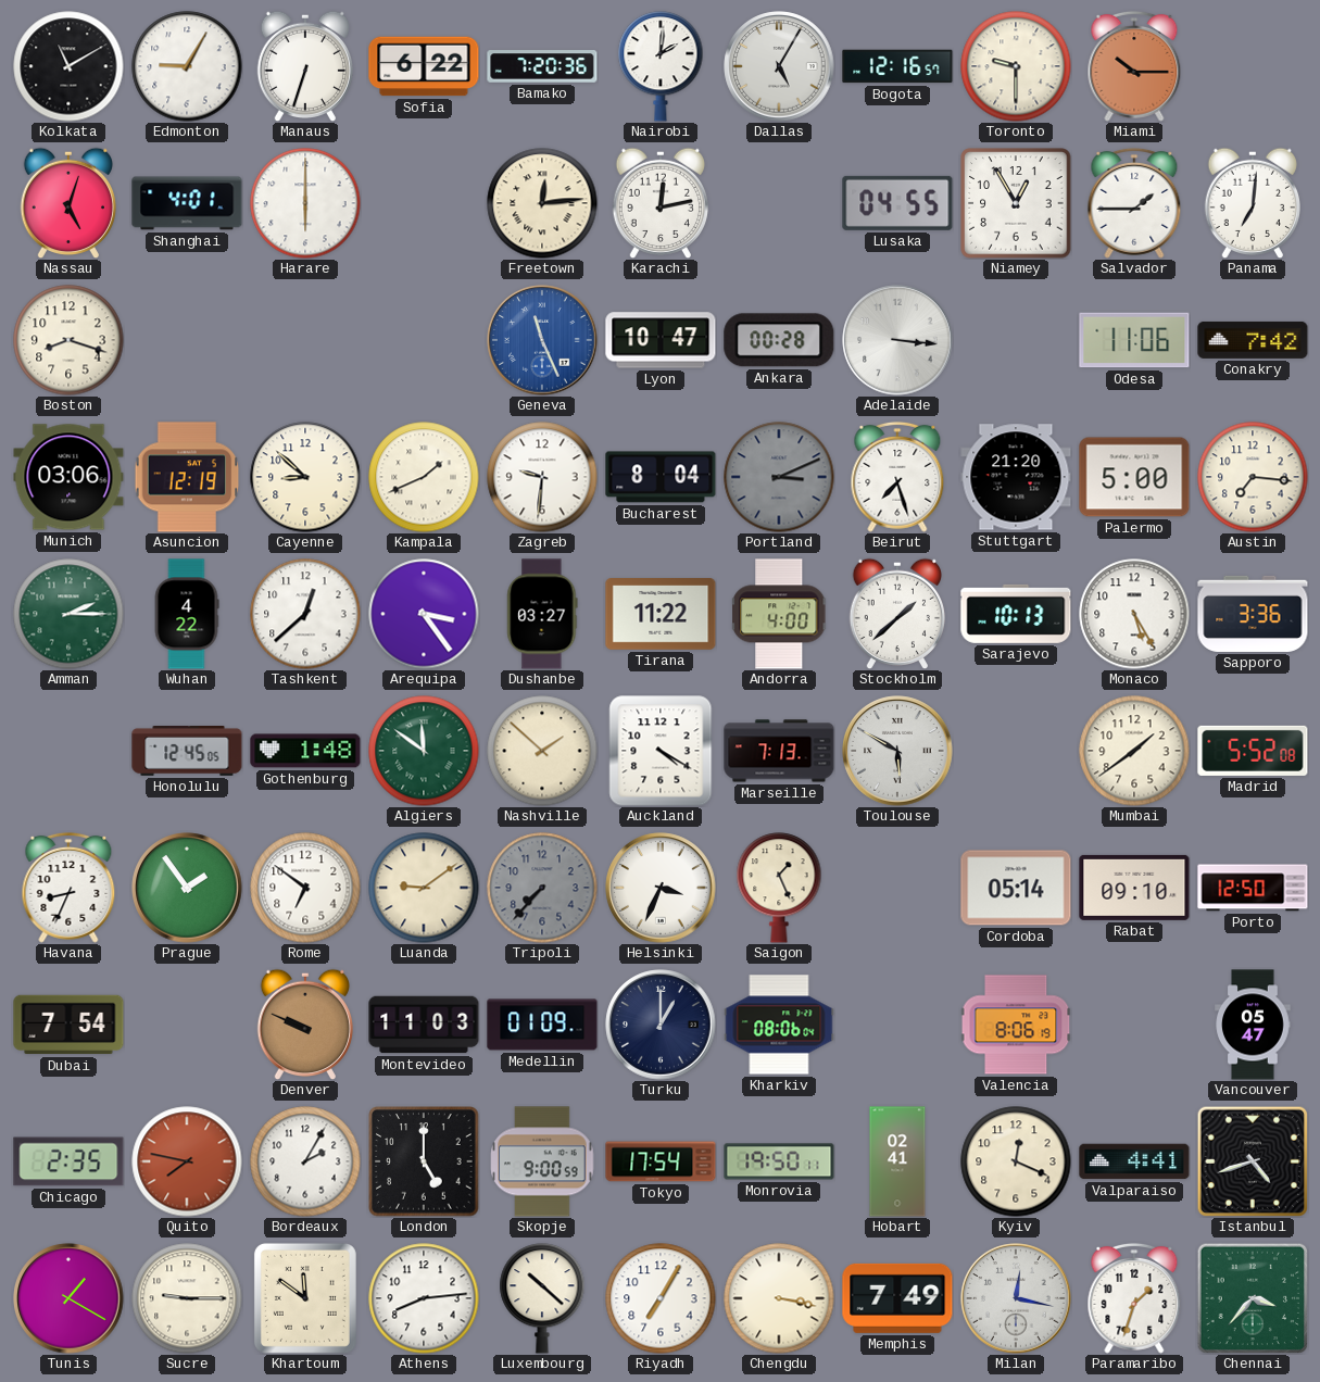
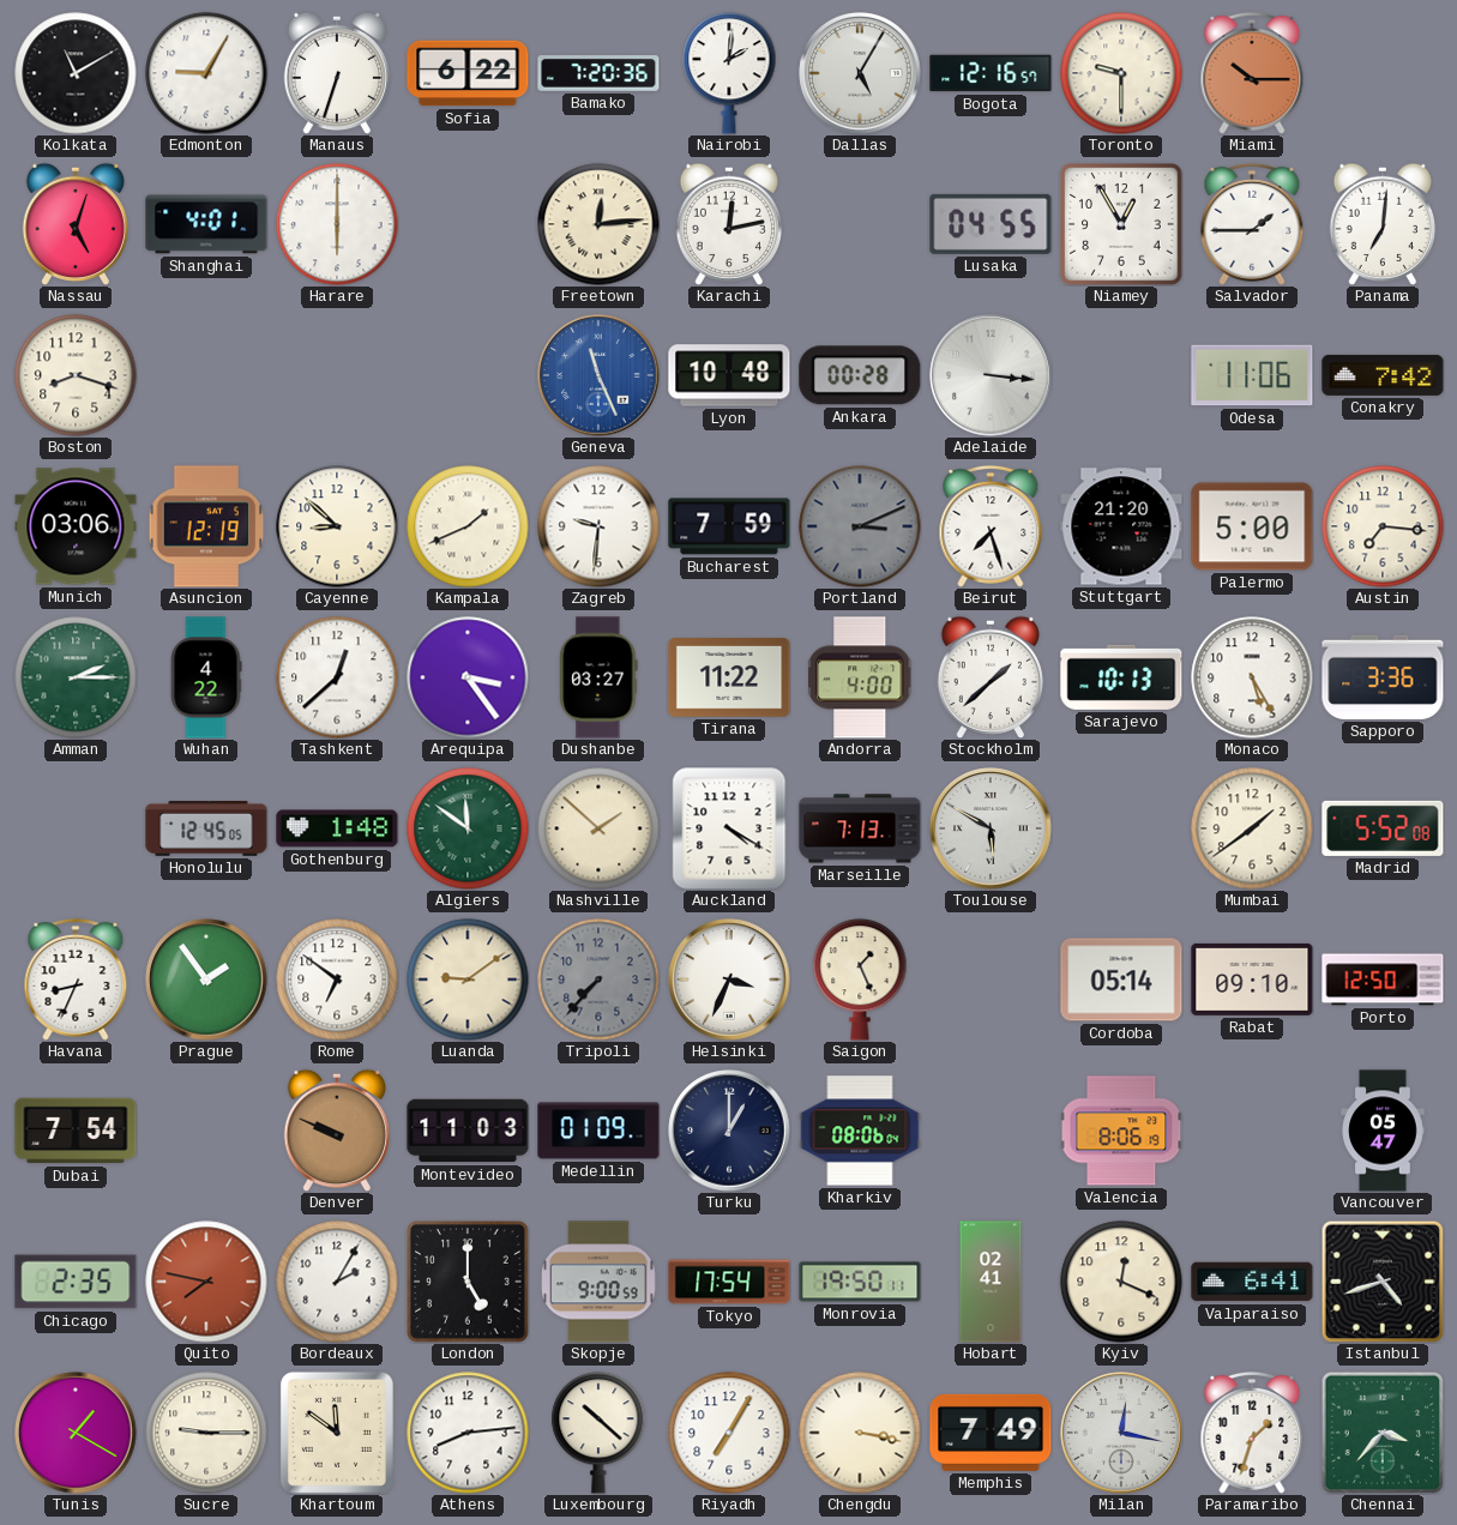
Lyon: 10:47 -> 10:48
Bucharest: 8:04 -> 7:59
Valparaiso: 4:41 -> 6:41
